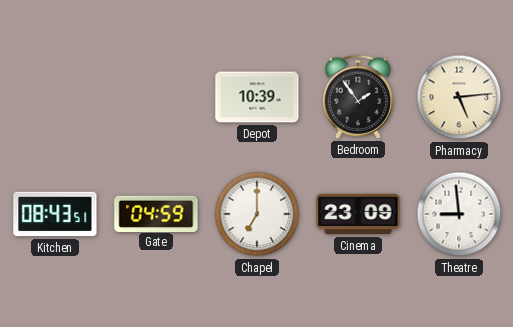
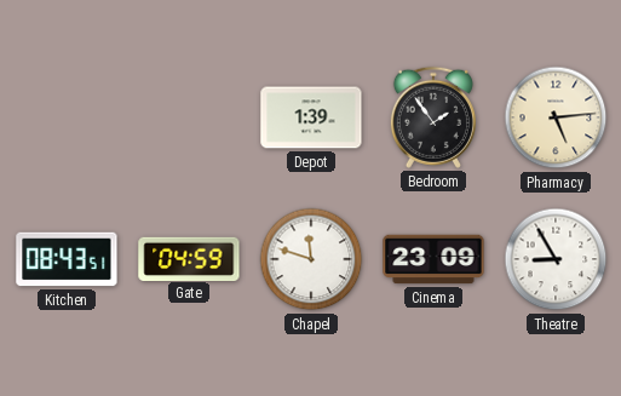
Depot: 10:39 -> 1:39
Chapel: 7:00 -> 11:48
Theatre: 8:59 -> 8:55
